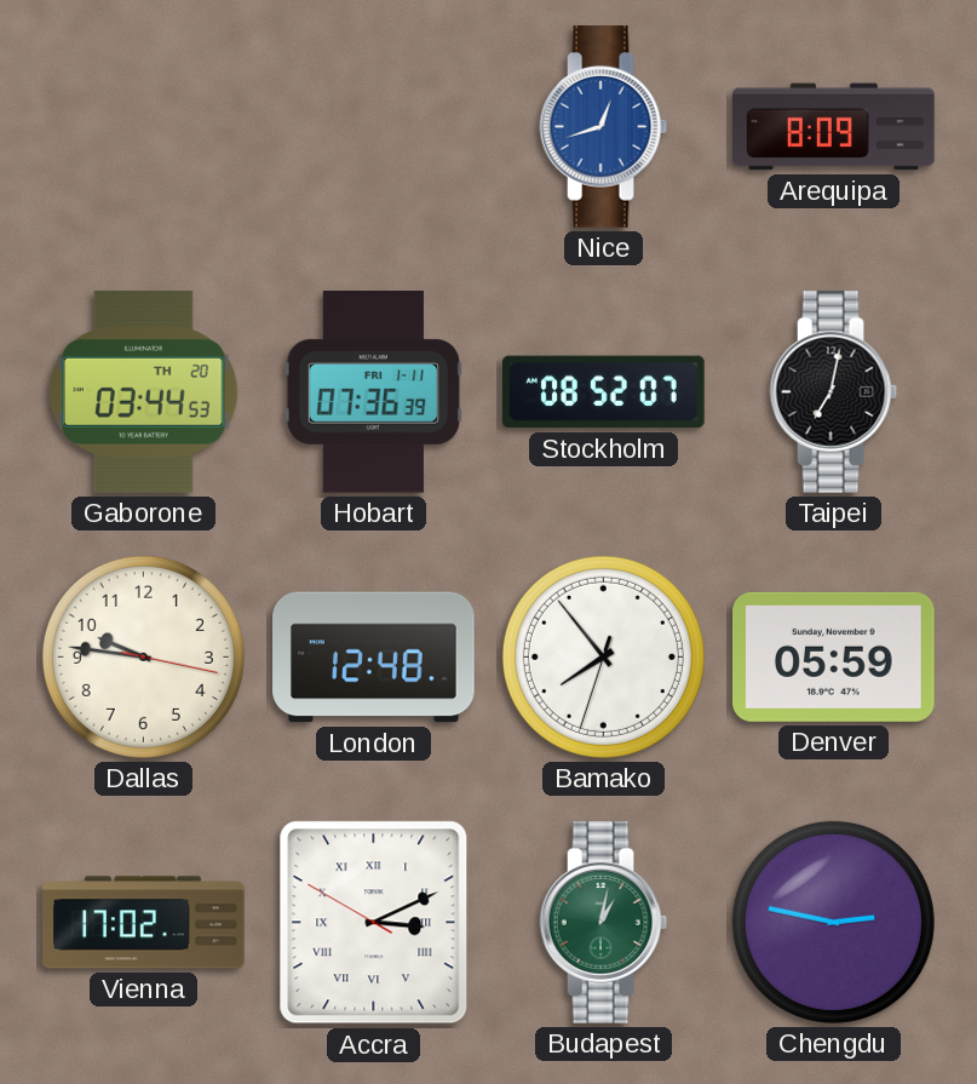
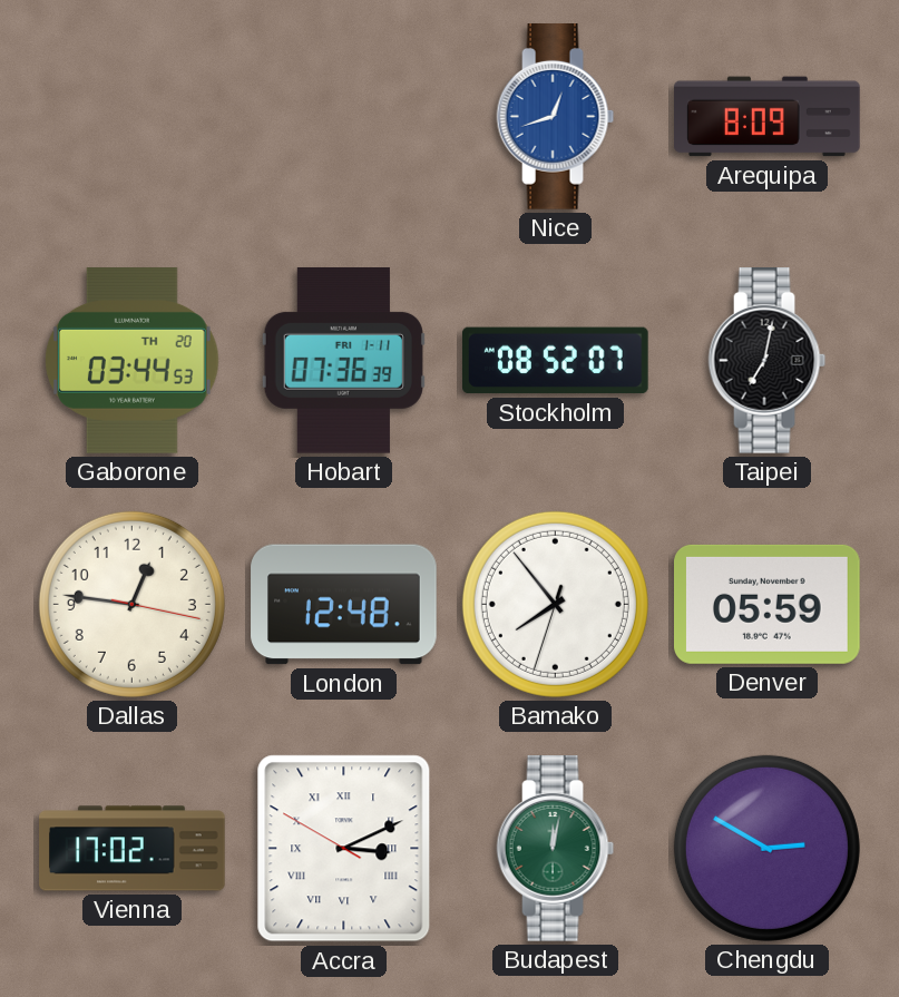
Dallas: 9:46 -> 12:46
Budapest: 1:02 -> 12:02
Chengdu: 2:47 -> 2:50
